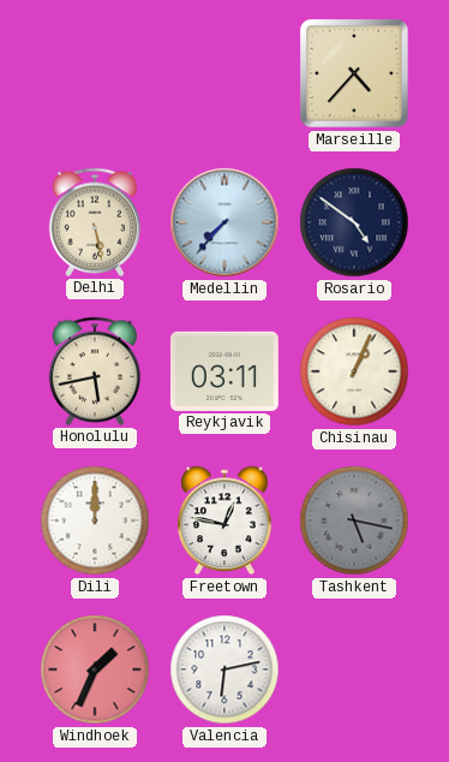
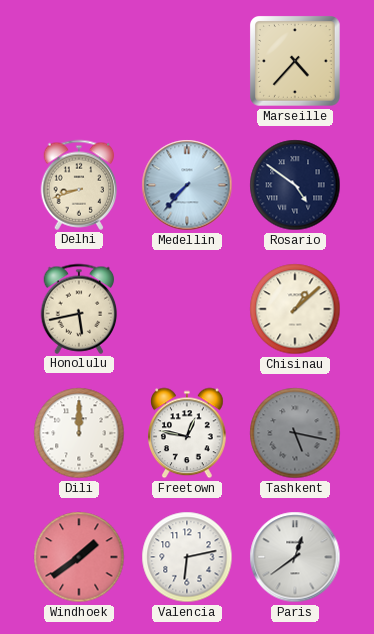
Delhi: 5:28 -> 8:42
Reykjavik: 03:11 -> none
Chisinau: 1:04 -> 1:08
Windhoek: 1:34 -> 1:39
Paris: none -> 12:39
